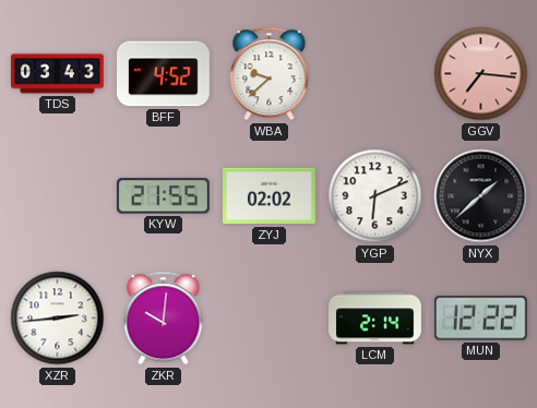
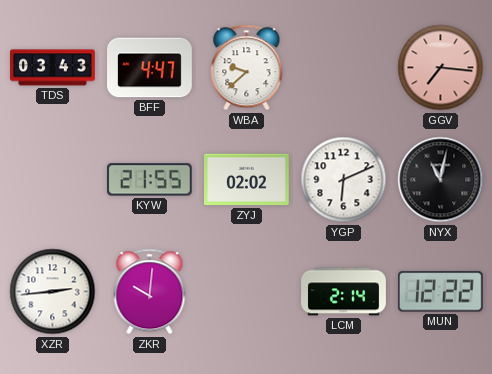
BFF: 4:52 -> 4:47
NYX: 1:38 -> 11:02
